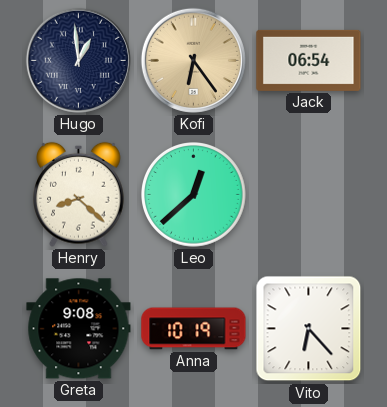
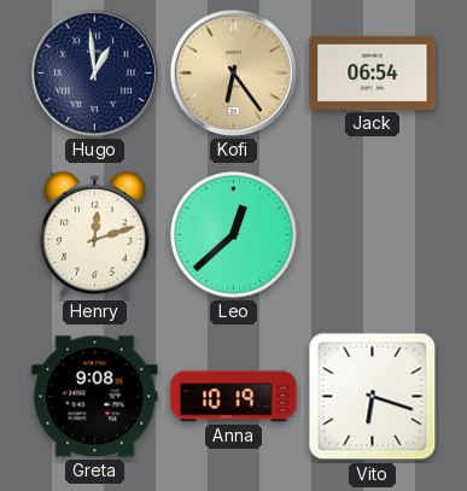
Henry: 8:22 -> 12:12
Vito: 6:23 -> 6:18
